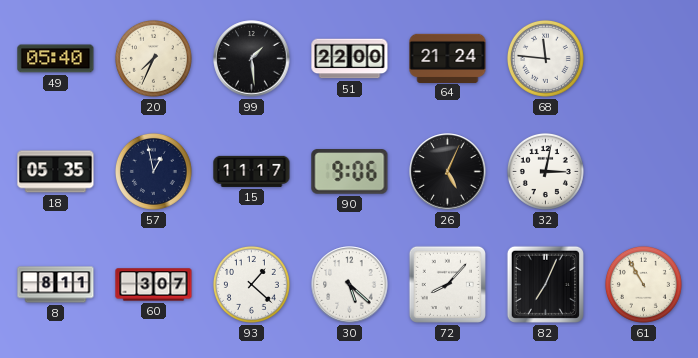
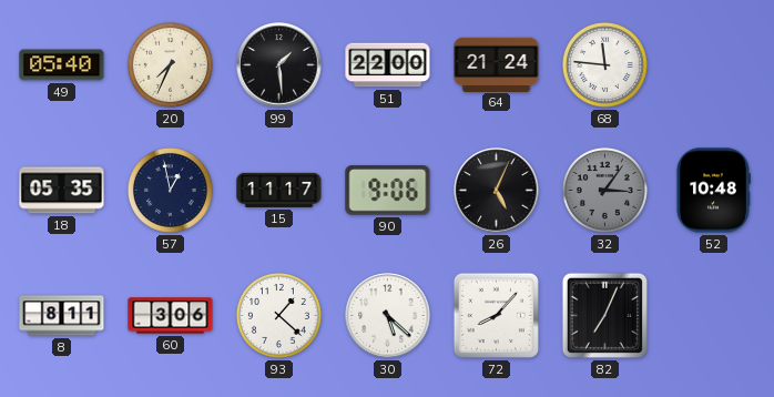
32: 3:02 -> 3:06
32 dial: white -> grey
52: none -> 10:48
60: 3:07 -> 3:06
61: 10:55 -> none
